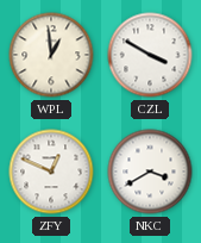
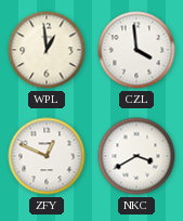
CZL: 3:50 -> 3:59
